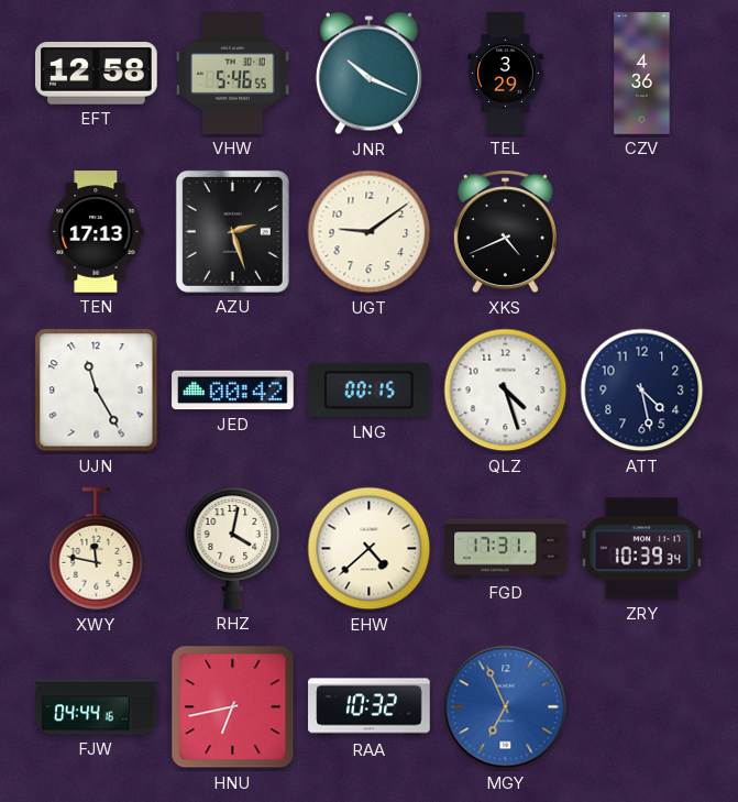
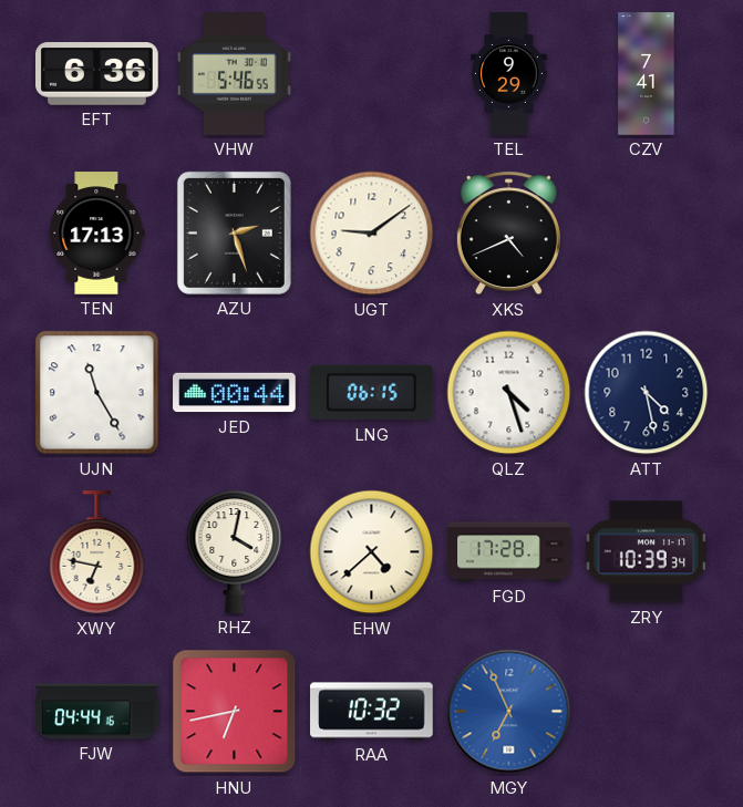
EFT: 12:58 -> 6:36
JNR: 10:19 -> none
TEL: 3:29 -> 9:29
CZV: 4:36 -> 7:41
JED: 00:42 -> 00:44
LNG: 00:15 -> 06:15
XWY: 11:47 -> 6:47
FGD: 17:31 -> 17:28
